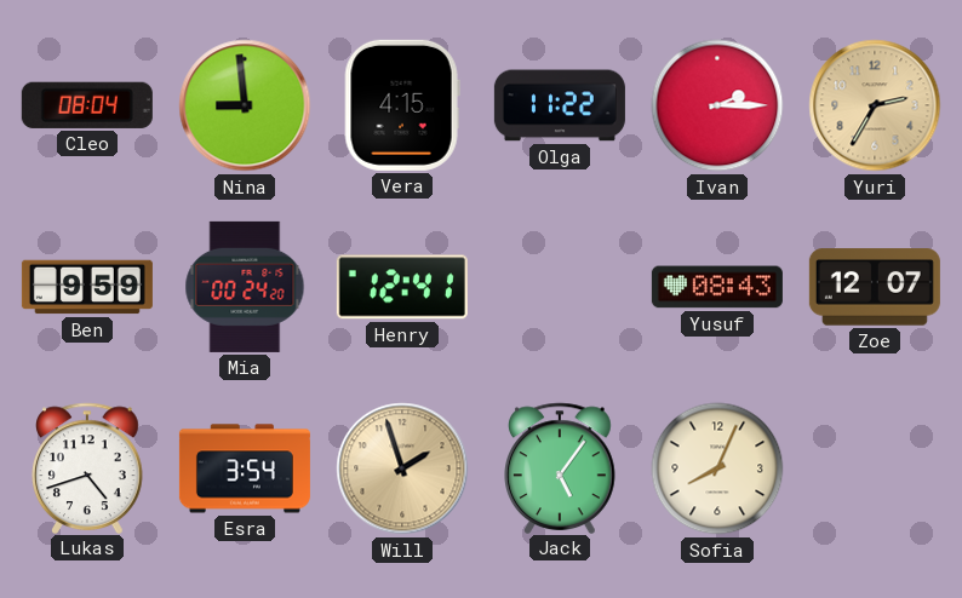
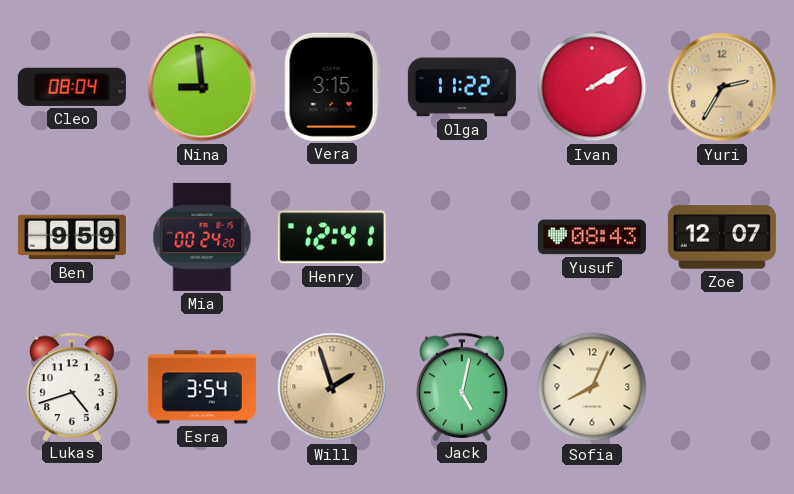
Vera: 4:15 -> 3:15
Ivan: 2:15 -> 2:10
Jack: 5:06 -> 5:02
